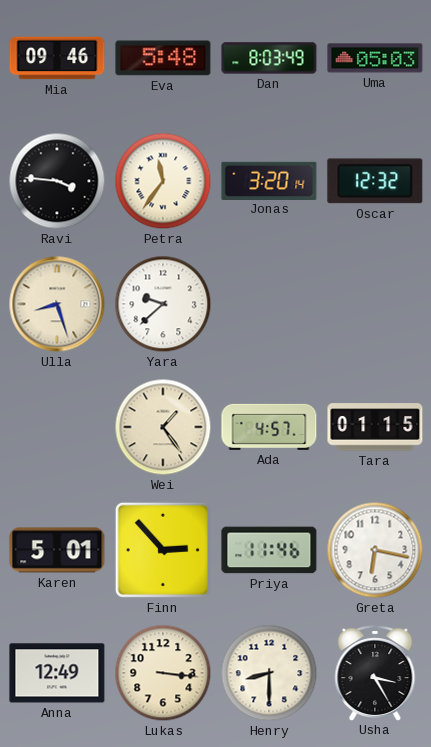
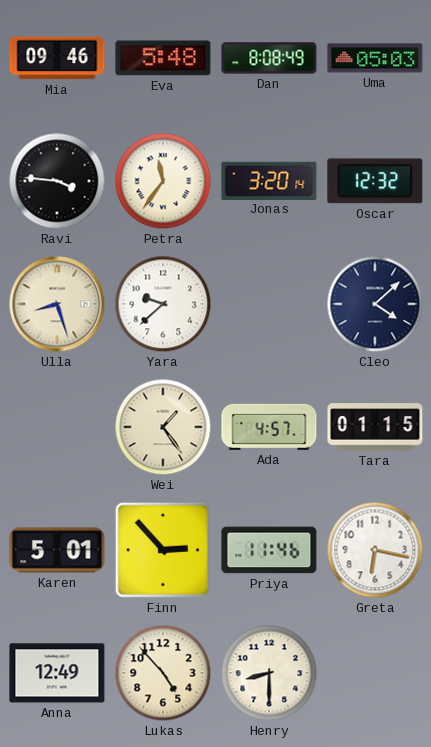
Dan: 8:03 -> 8:08
Cleo: none -> 4:08
Lukas: 3:16 -> 4:53
Usha: 3:25 -> none
